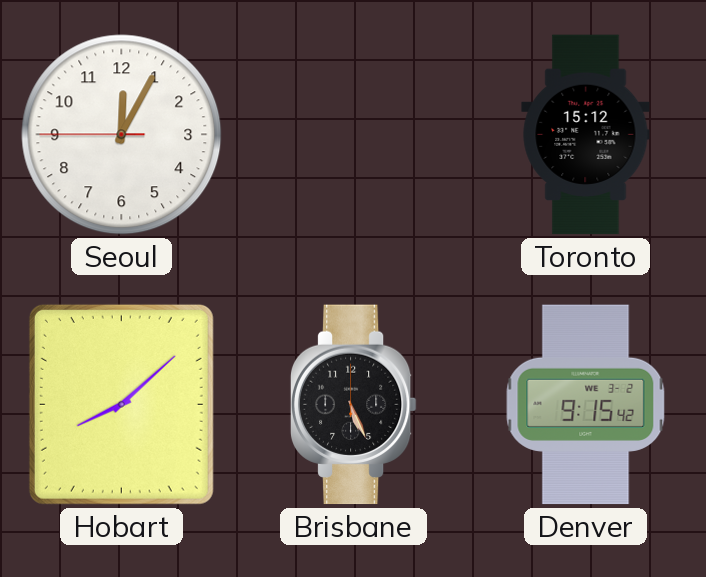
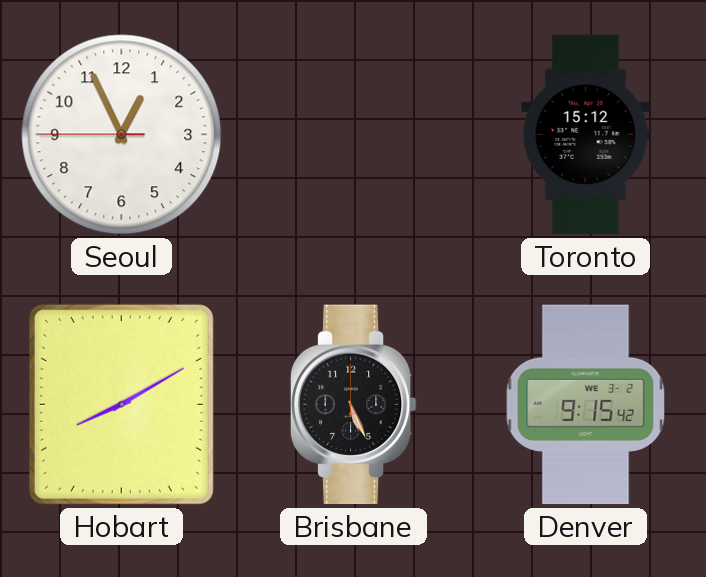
Seoul: 12:04 -> 12:55
Hobart: 8:08 -> 8:10
